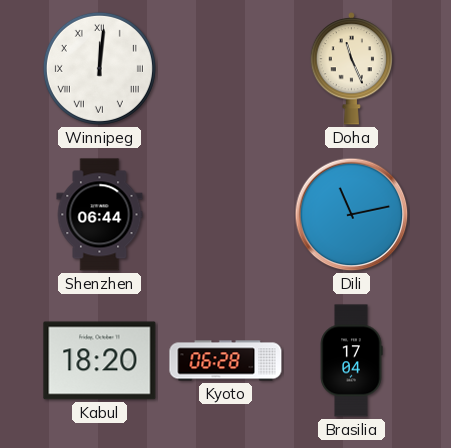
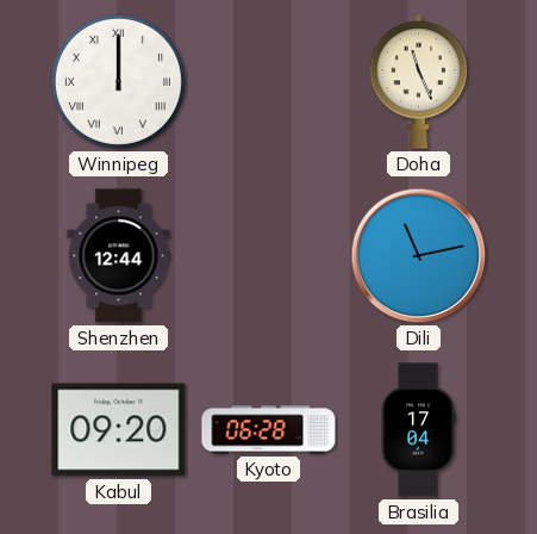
Winnipeg: 12:01 -> 12:00
Shenzhen: 06:44 -> 12:44
Kabul: 18:20 -> 09:20
